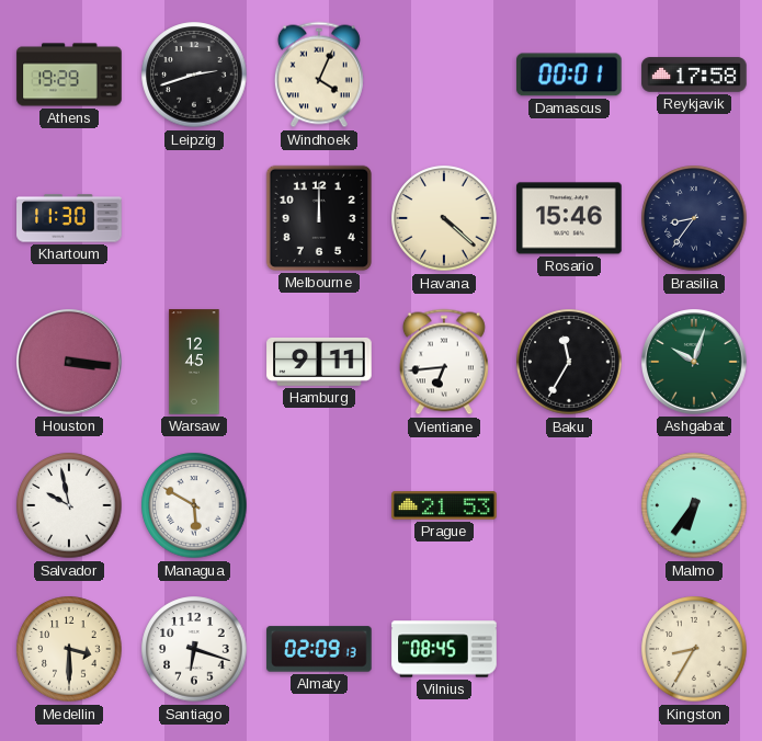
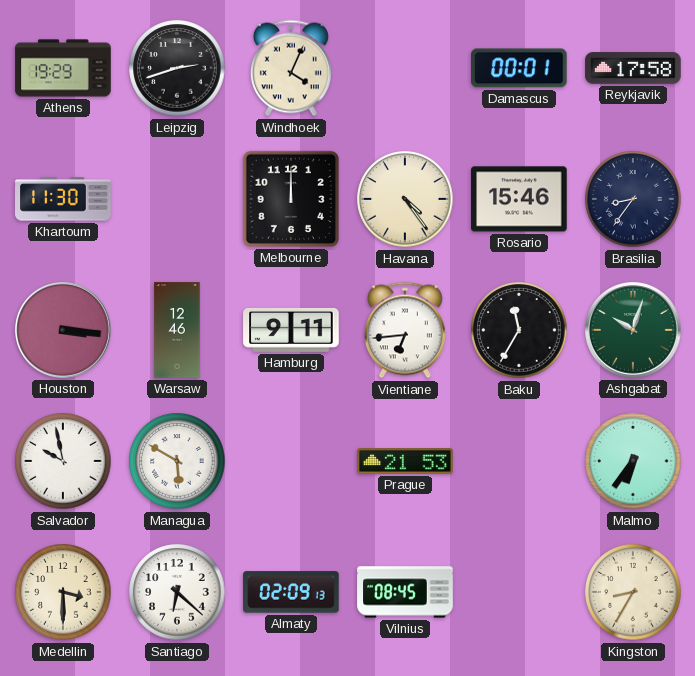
Havana: 4:22 -> 4:24
Warsaw: 12:45 -> 12:46
Santiago: 6:18 -> 6:22
